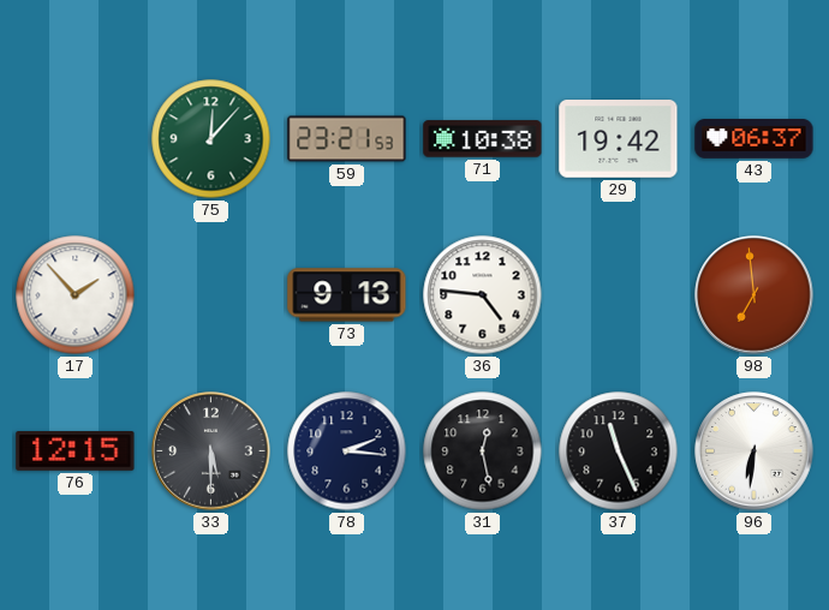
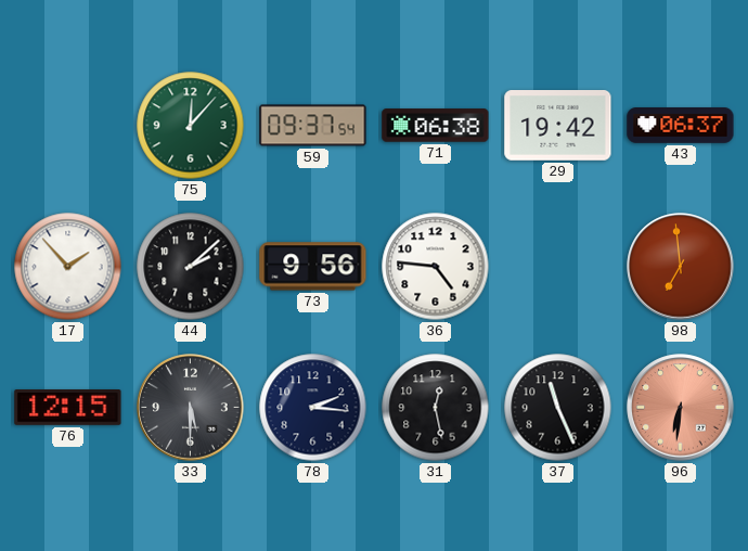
59: 23:21 -> 09:37
71: 10:38 -> 06:38
44: none -> 2:08
73: 9:13 -> 9:56
96 dial: white -> salmon
